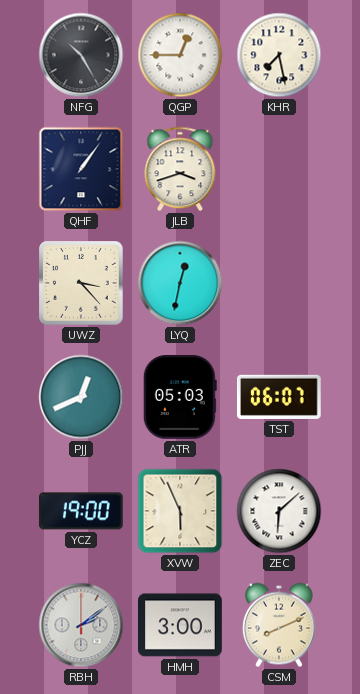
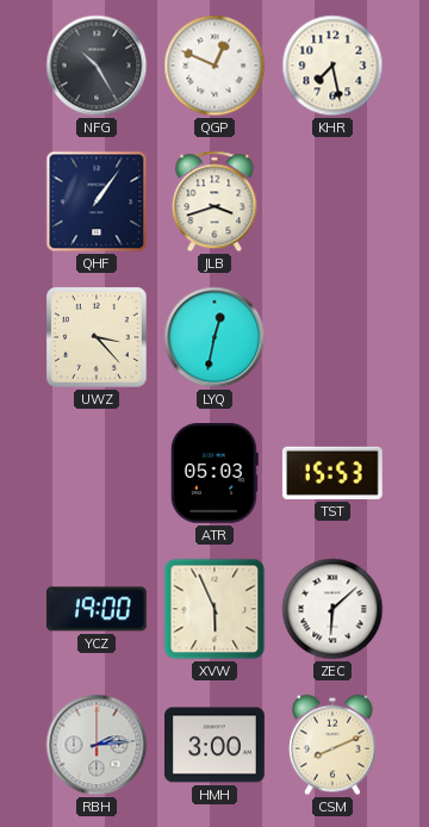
QGP: 12:45 -> 12:49
PJJ: 12:41 -> none
TST: 06:07 -> 15:53
RBH: 2:09 -> 2:14
